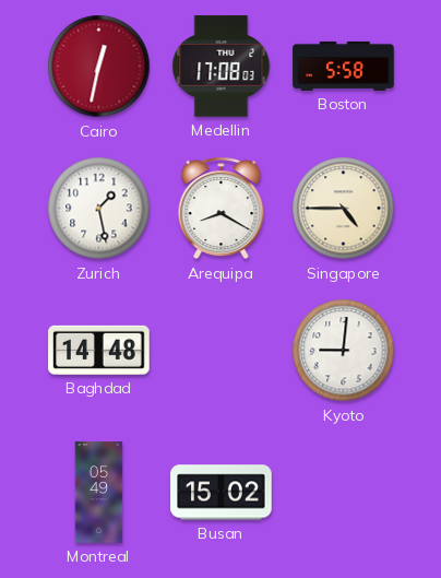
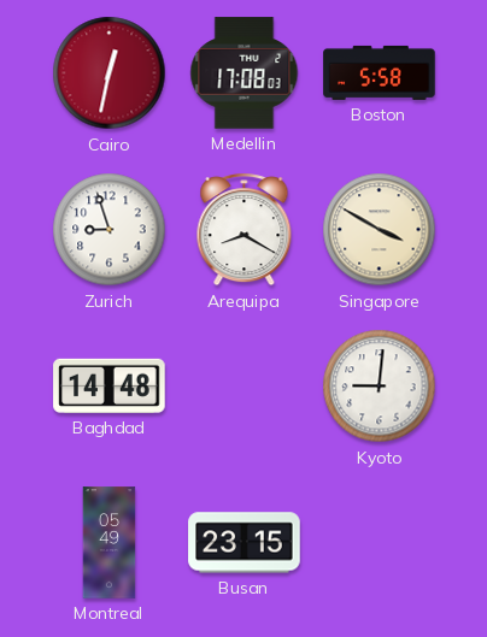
Zurich: 1:28 -> 8:57
Singapore: 4:45 -> 3:50
Busan: 15:02 -> 23:15
